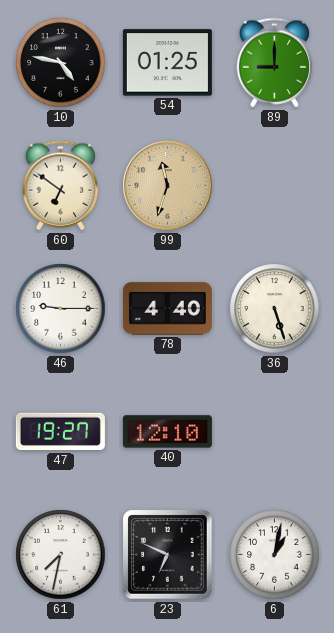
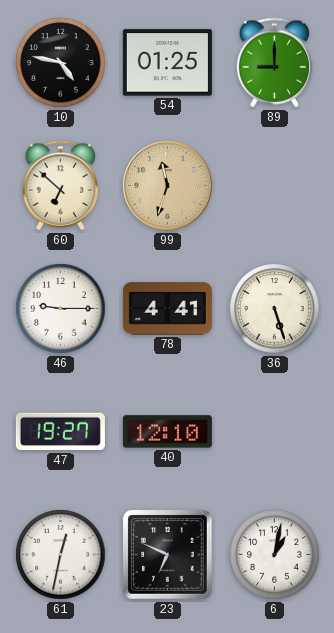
60: 6:51 -> 6:52
78: 4:40 -> 4:41
61: 7:32 -> 12:32
